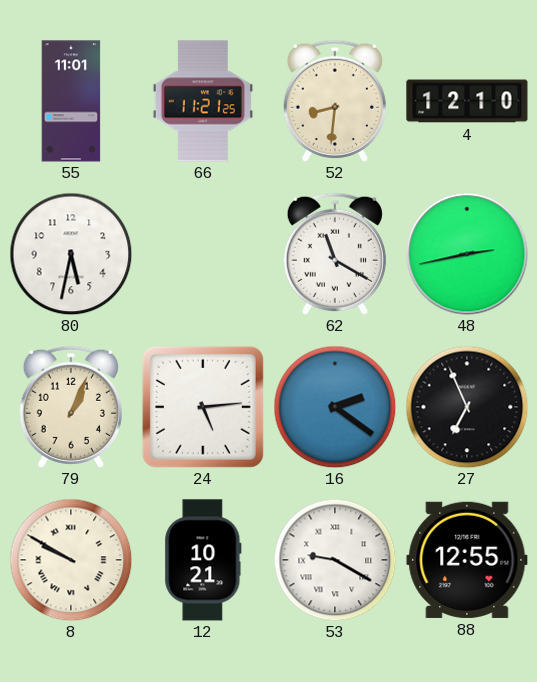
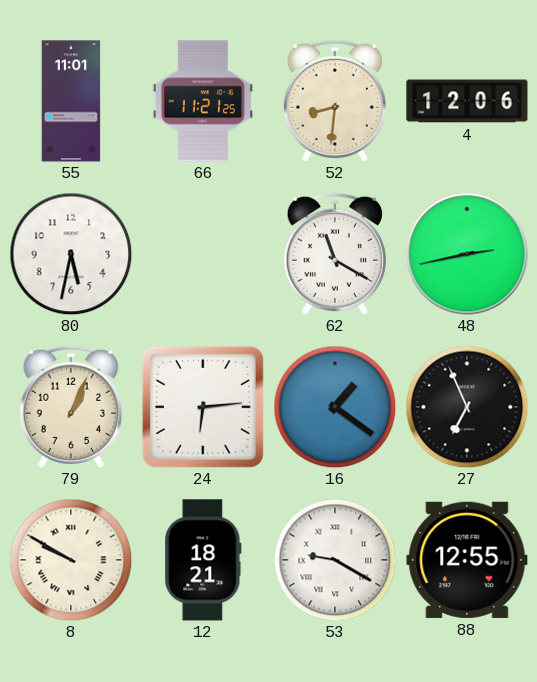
4: 12:10 -> 12:06
24: 5:14 -> 6:14
16: 2:21 -> 1:21
12: 10:21 -> 18:21
